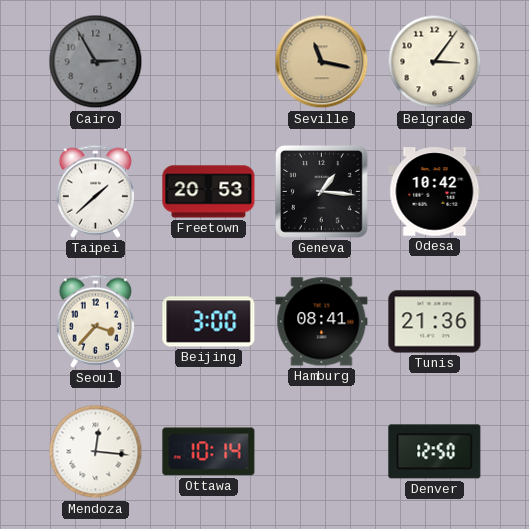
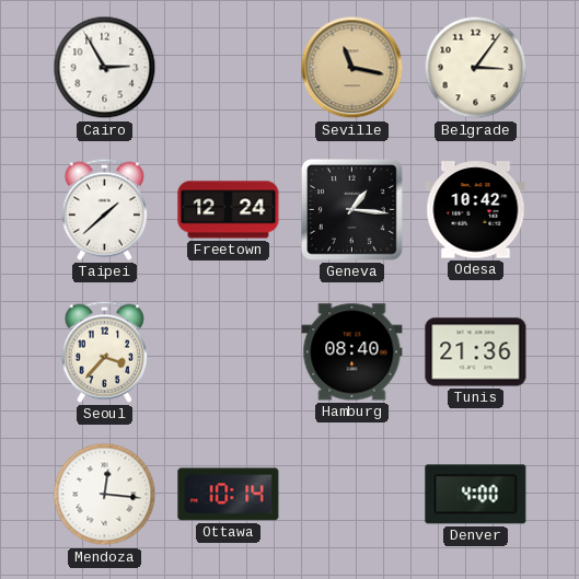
Cairo dial: grey -> white
Freetown: 20:53 -> 12:24
Beijing: 3:00 -> none
Hamburg: 08:41 -> 08:40
Denver: 12:50 -> 4:00
